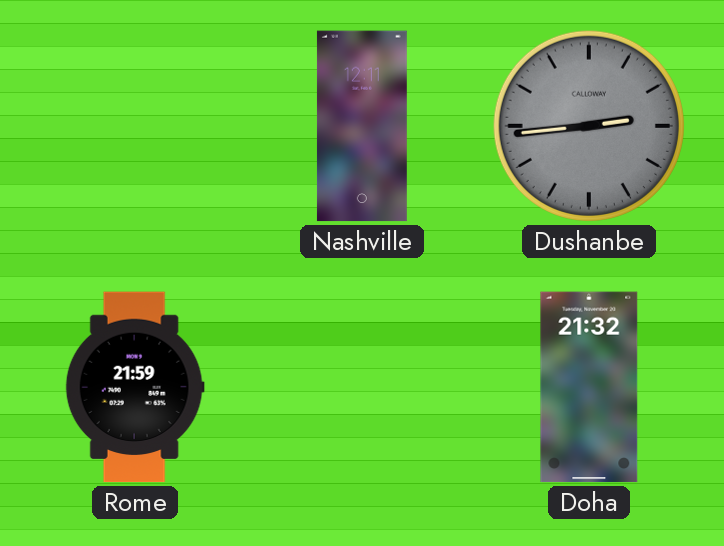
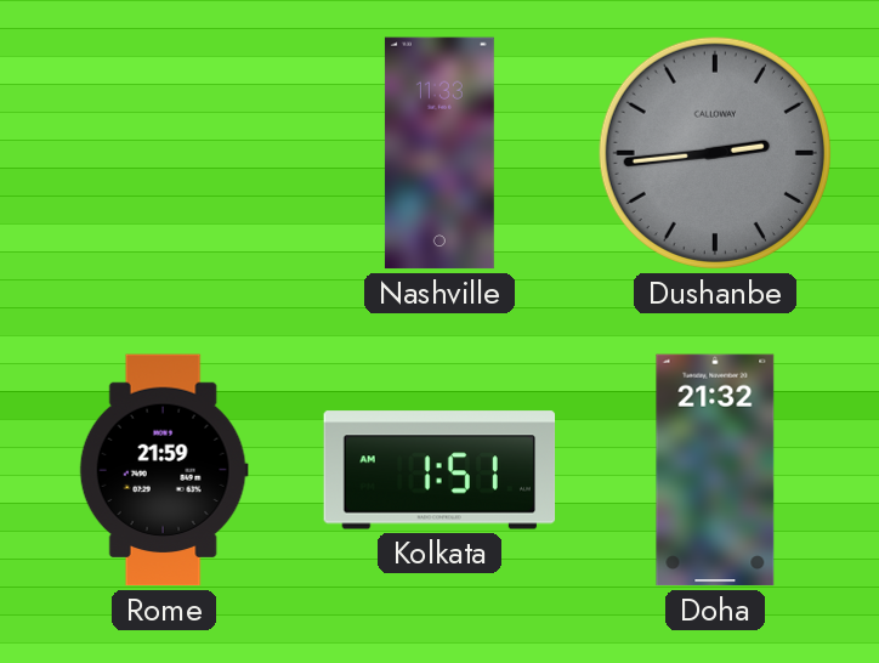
Nashville: 12:11 -> 11:33
Kolkata: none -> 1:51
